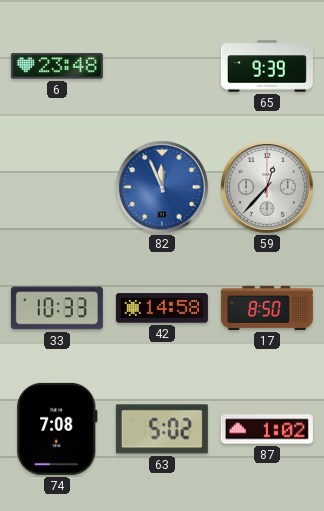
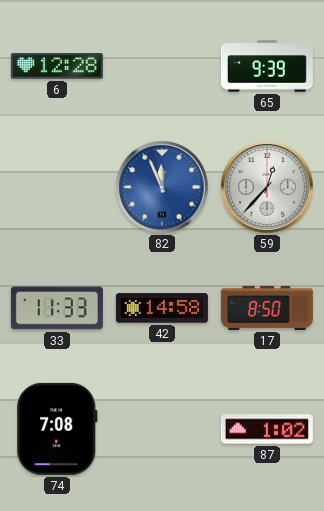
6: 23:48 -> 12:28
33: 10:33 -> 11:33
63: 5:02 -> none
